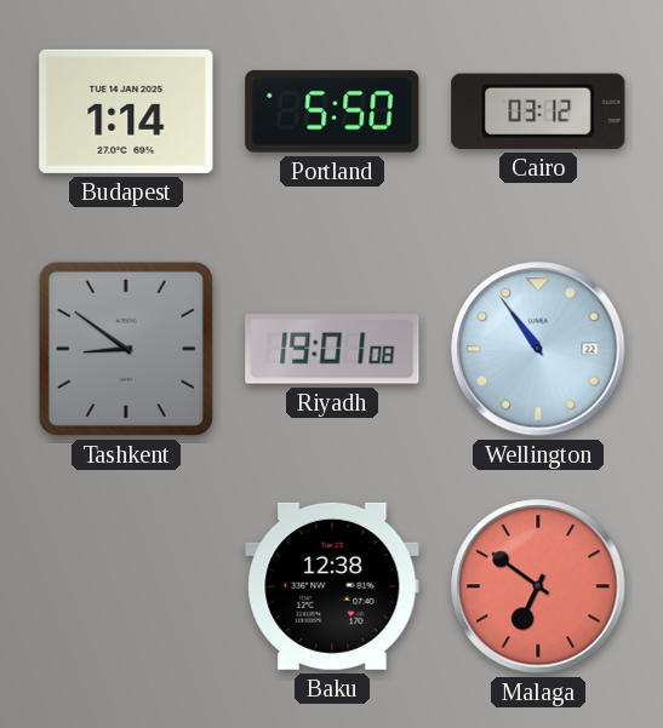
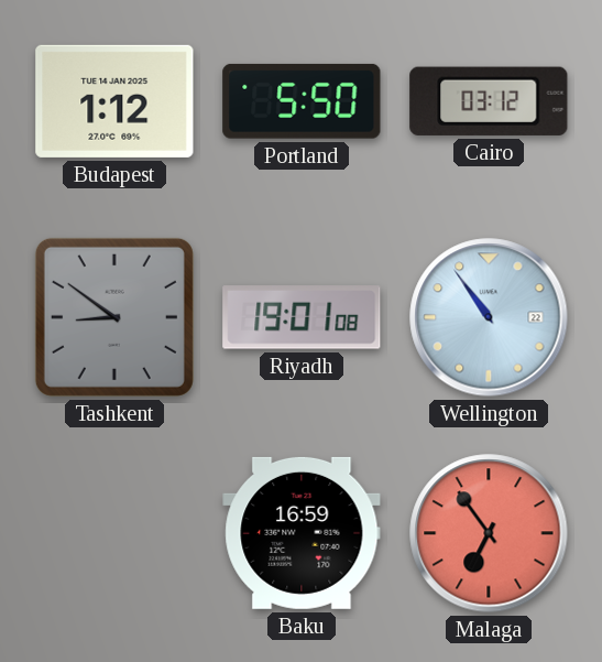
Budapest: 1:14 -> 1:12
Baku: 12:38 -> 16:59
Malaga: 6:51 -> 6:54
